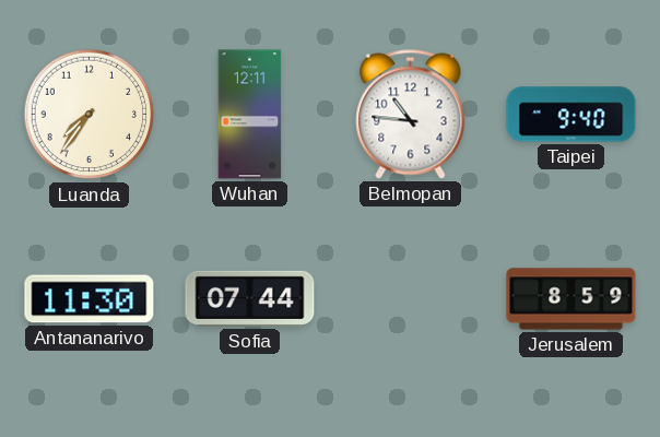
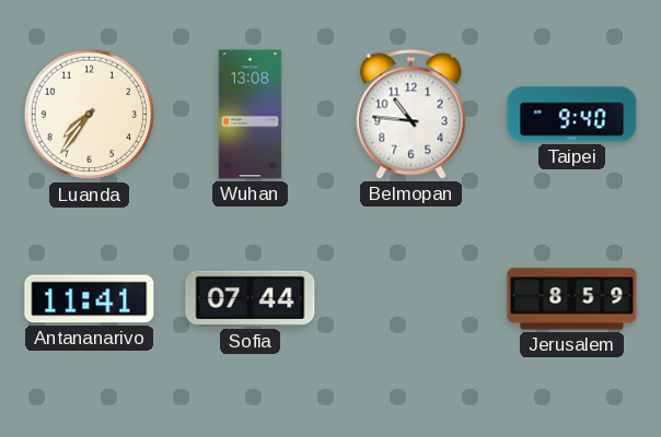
Wuhan: 12:11 -> 13:08
Antananarivo: 11:30 -> 11:41
